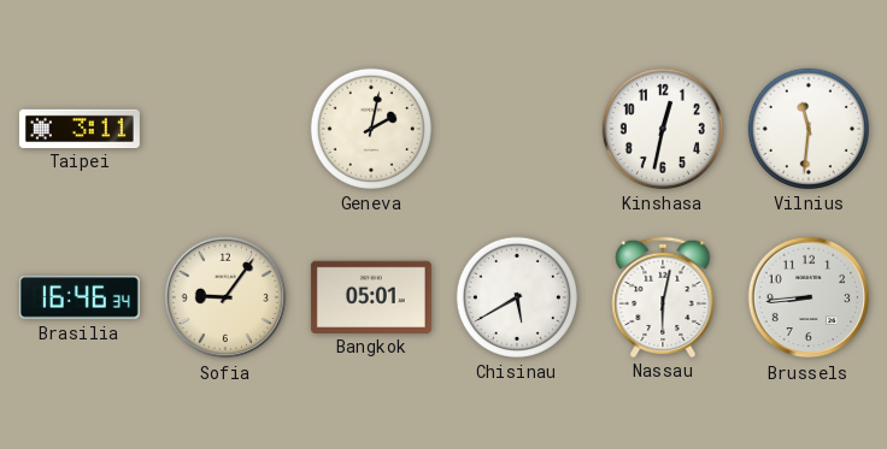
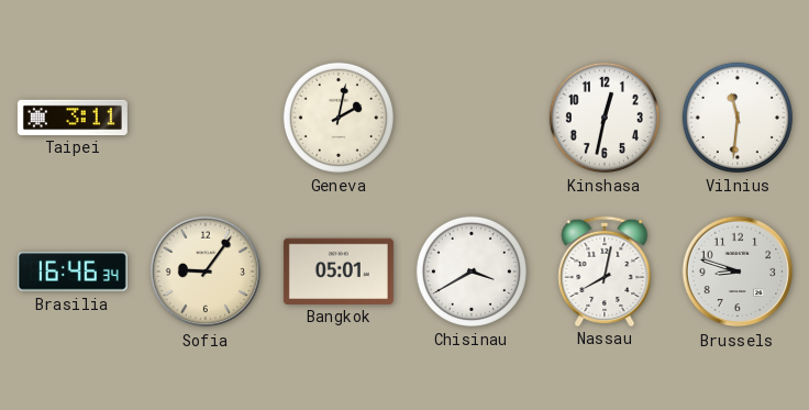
Chisinau: 5:40 -> 3:40
Nassau: 6:02 -> 8:02
Brussels: 8:44 -> 8:48
